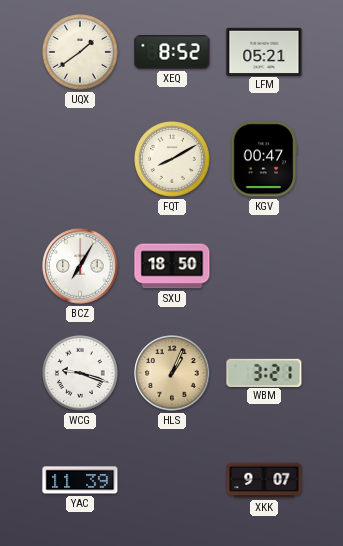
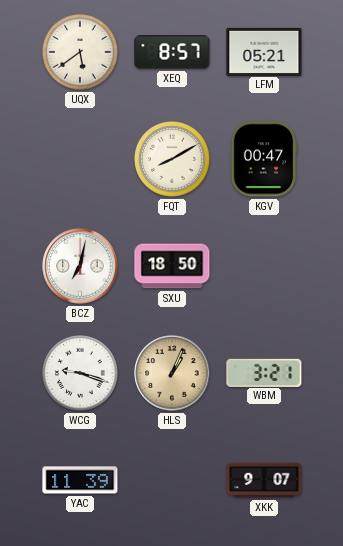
UQX: 1:39 -> 5:39
XEQ: 8:52 -> 8:57
BCZ: 7:05 -> 7:02
